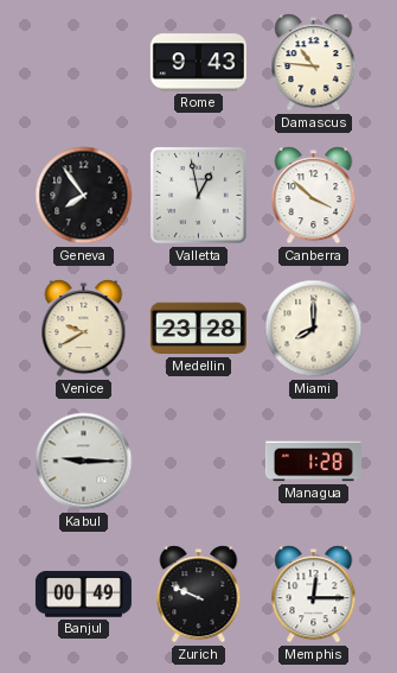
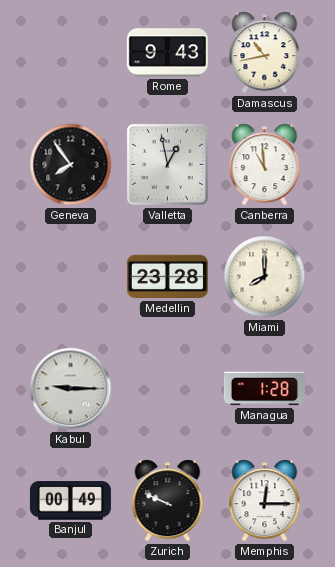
Damascus: 10:46 -> 10:43
Canberra: 3:52 -> 10:59
Venice: 9:40 -> none
